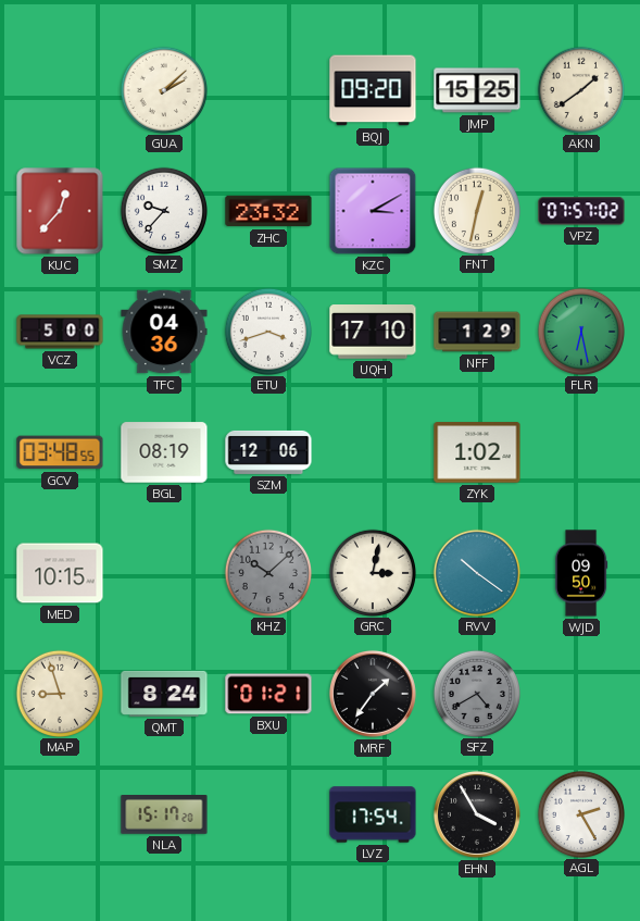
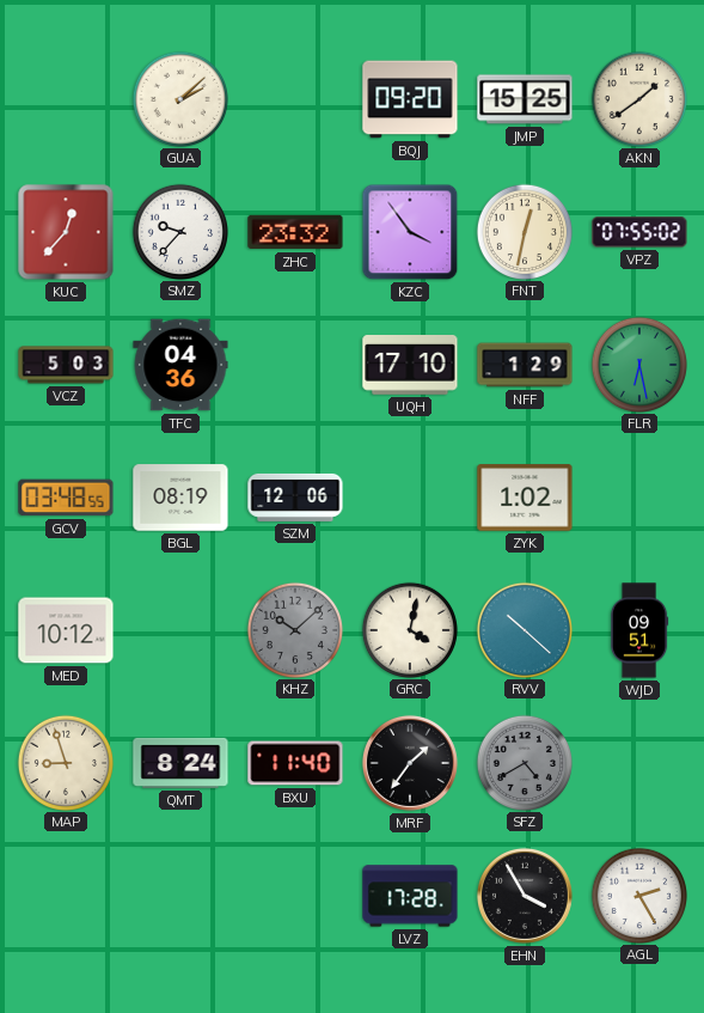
KZC: 3:10 -> 3:54
VPZ: 07:57 -> 07:55
VCZ: 5:00 -> 5:03
ETU: 3:42 -> none
MED: 10:15 -> 10:12
GRC: 3:02 -> 4:02
RVV: 10:21 -> 10:22
WJD: 09:50 -> 09:51
BXU: 01:21 -> 11:40
NLA: 15:17 -> none
LVZ: 17:54 -> 17:28
